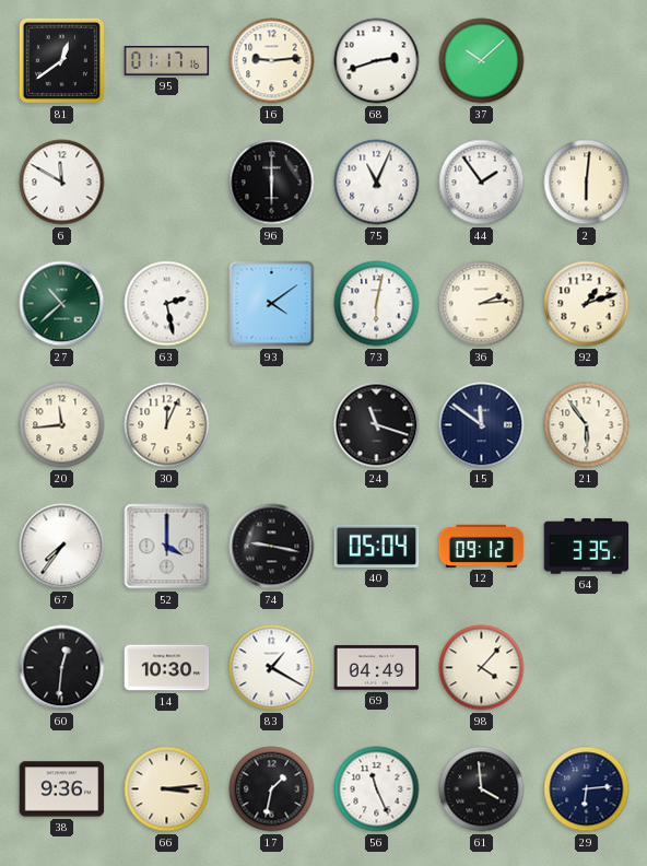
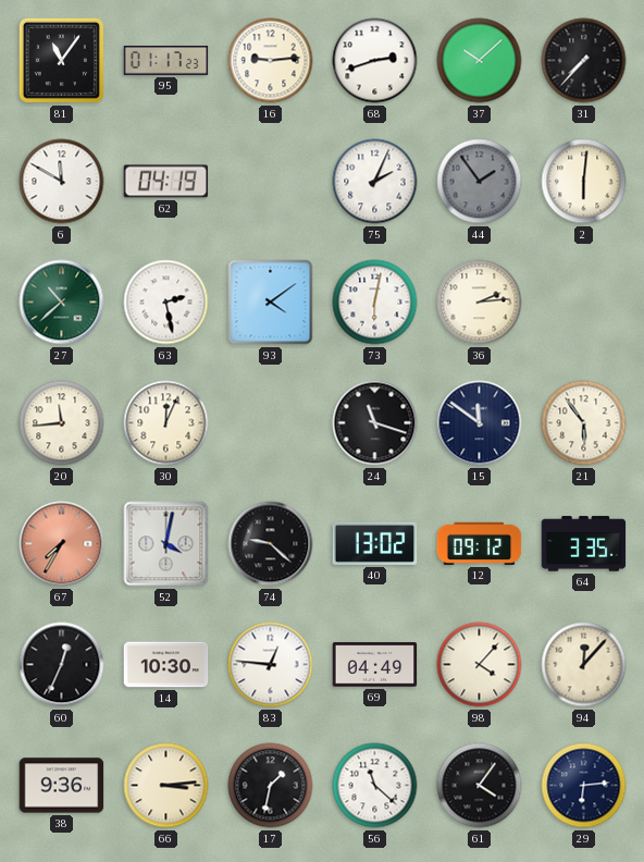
81: 12:39 -> 11:06
95: 01:17:16 -> 01:17:23
31: none -> 7:37
62: none -> 04:19
96: 6:00 -> none
75: 11:04 -> 2:04
44 dial: white -> grey
92: 1:12 -> none
67: 7:36 -> 7:35
67 dial: white -> salmon
52: 4:00 -> 4:02
74: 9:17 -> 9:22
40: 05:04 -> 13:02
60: 12:31 -> 12:34
83: 1:20 -> 12:46
94: none -> 12:07
56: 11:26 -> 11:22
61: 3:59 -> 4:06
